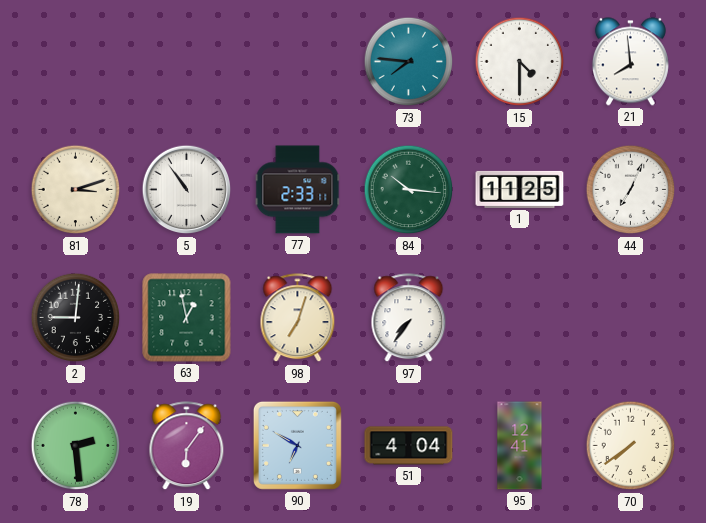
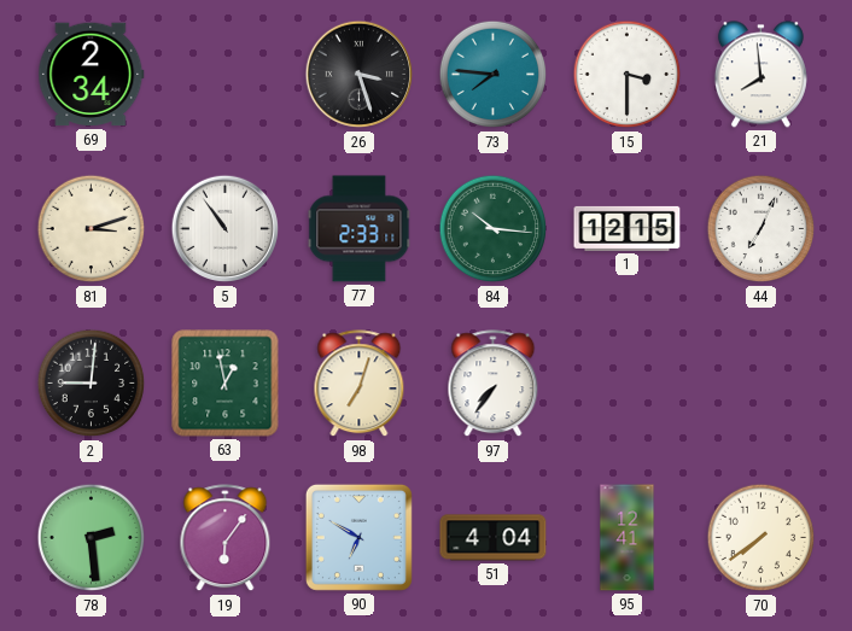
69: none -> 2:34
26: none -> 3:27
15: 4:30 -> 3:30
1: 11:25 -> 12:15
